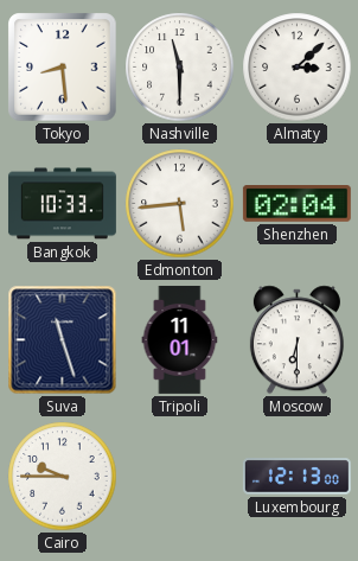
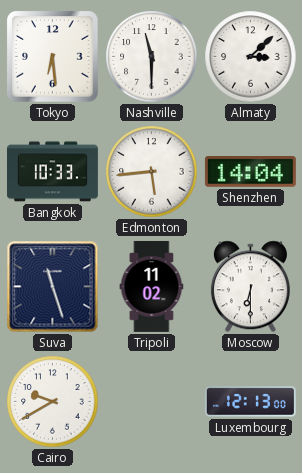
Tokyo: 8:29 -> 6:29
Shenzhen: 02:04 -> 14:04
Tripoli: 11:01 -> 11:02
Cairo: 9:45 -> 9:40
